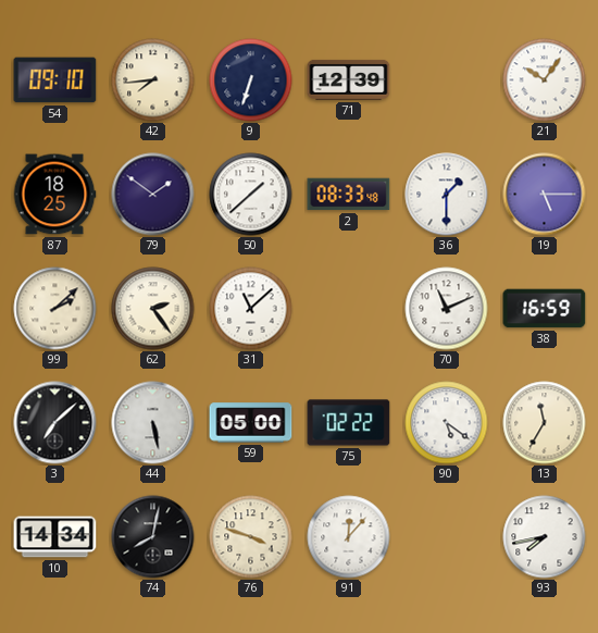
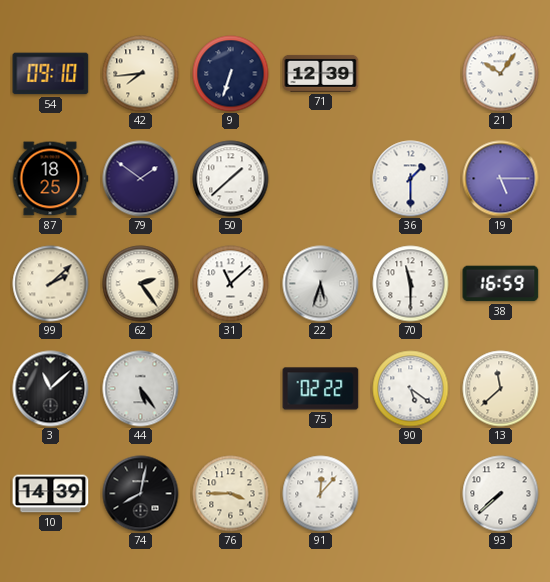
2: 08:33 -> none
22: none -> 5:33
70: 11:11 -> 11:30
3: 7:08 -> 11:08
44: 5:28 -> 5:24
59: 05:00 -> none
13: 11:35 -> 11:38
10: 14:34 -> 14:39
76: 3:48 -> 3:45
93: 7:43 -> 7:38
